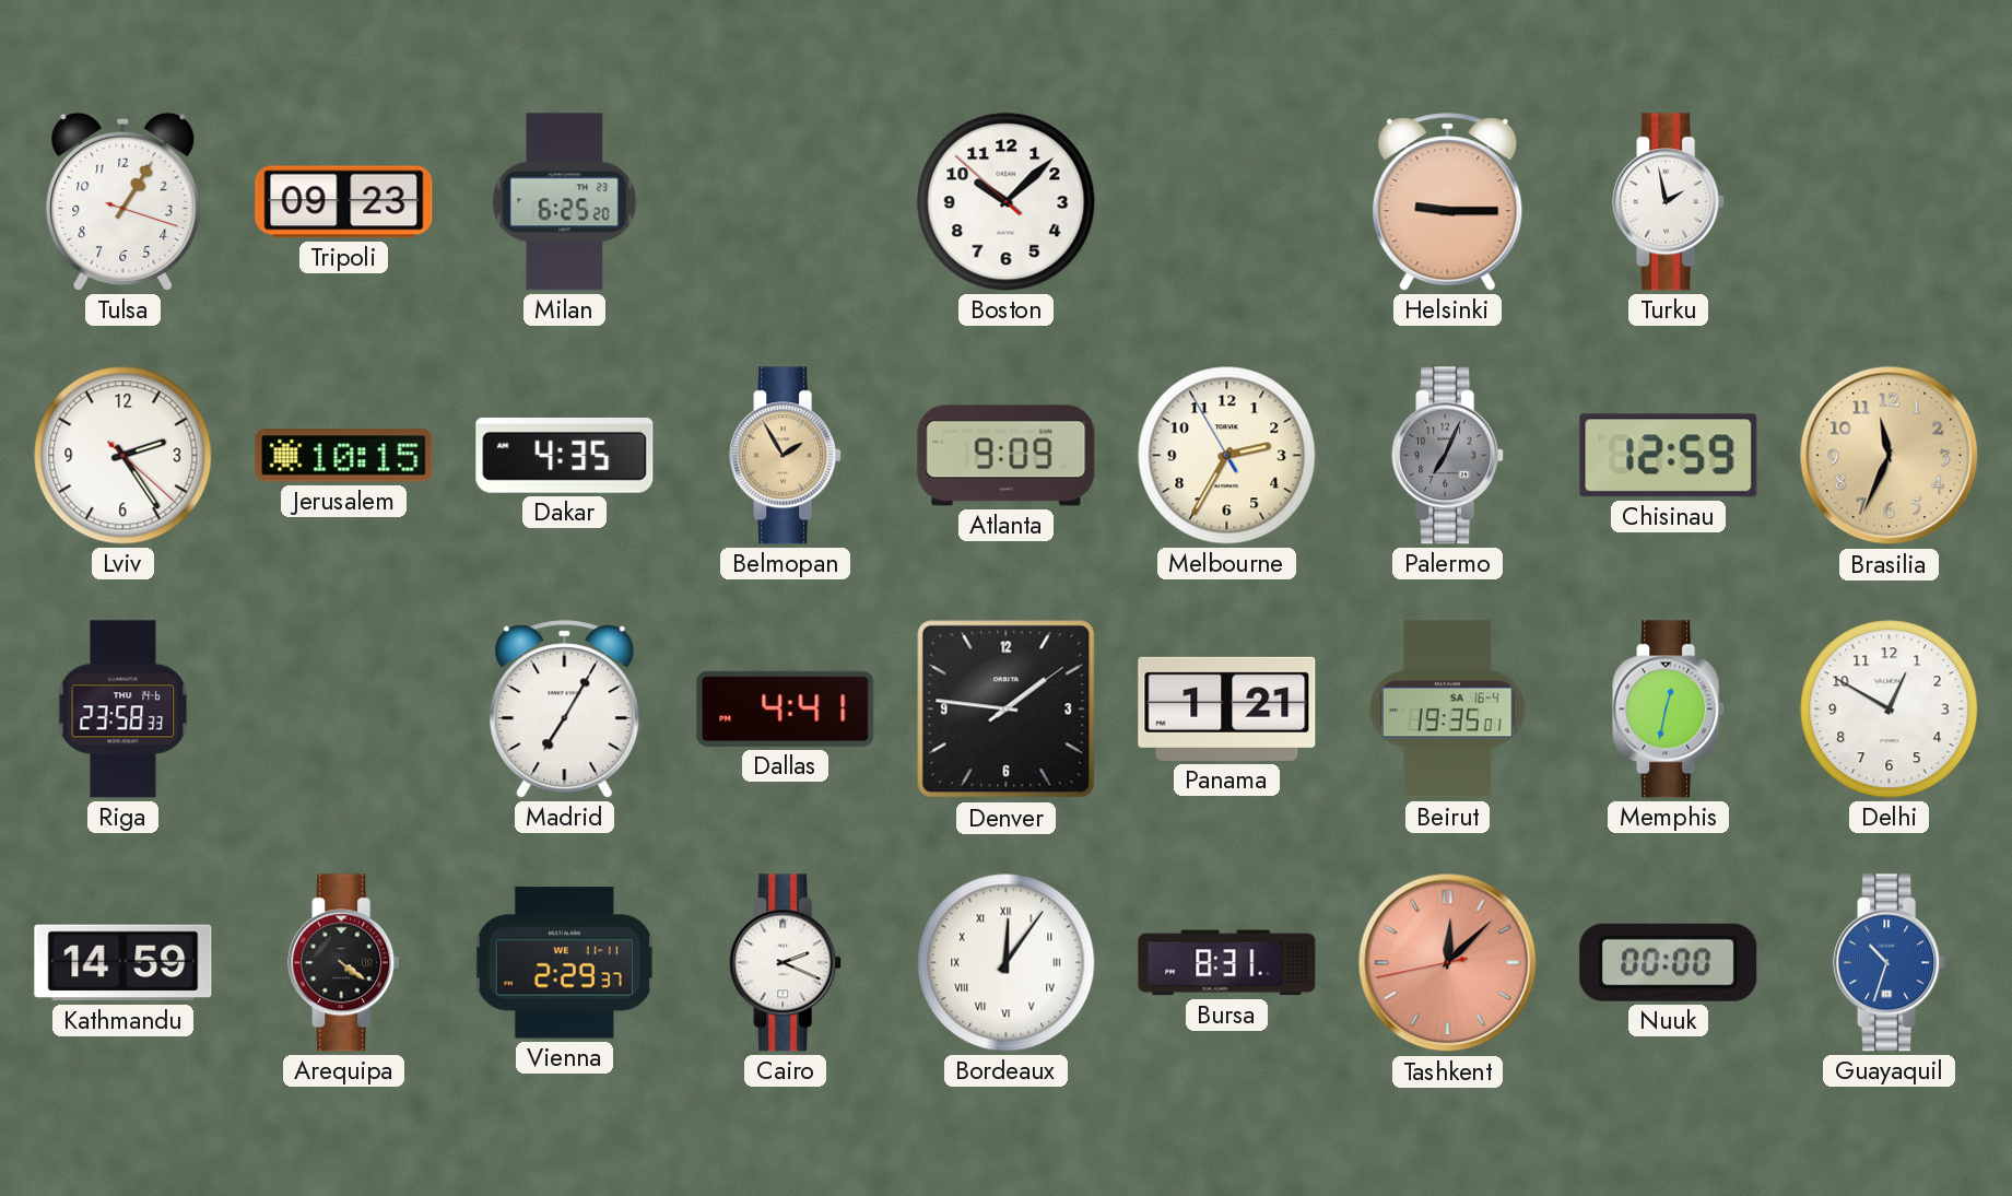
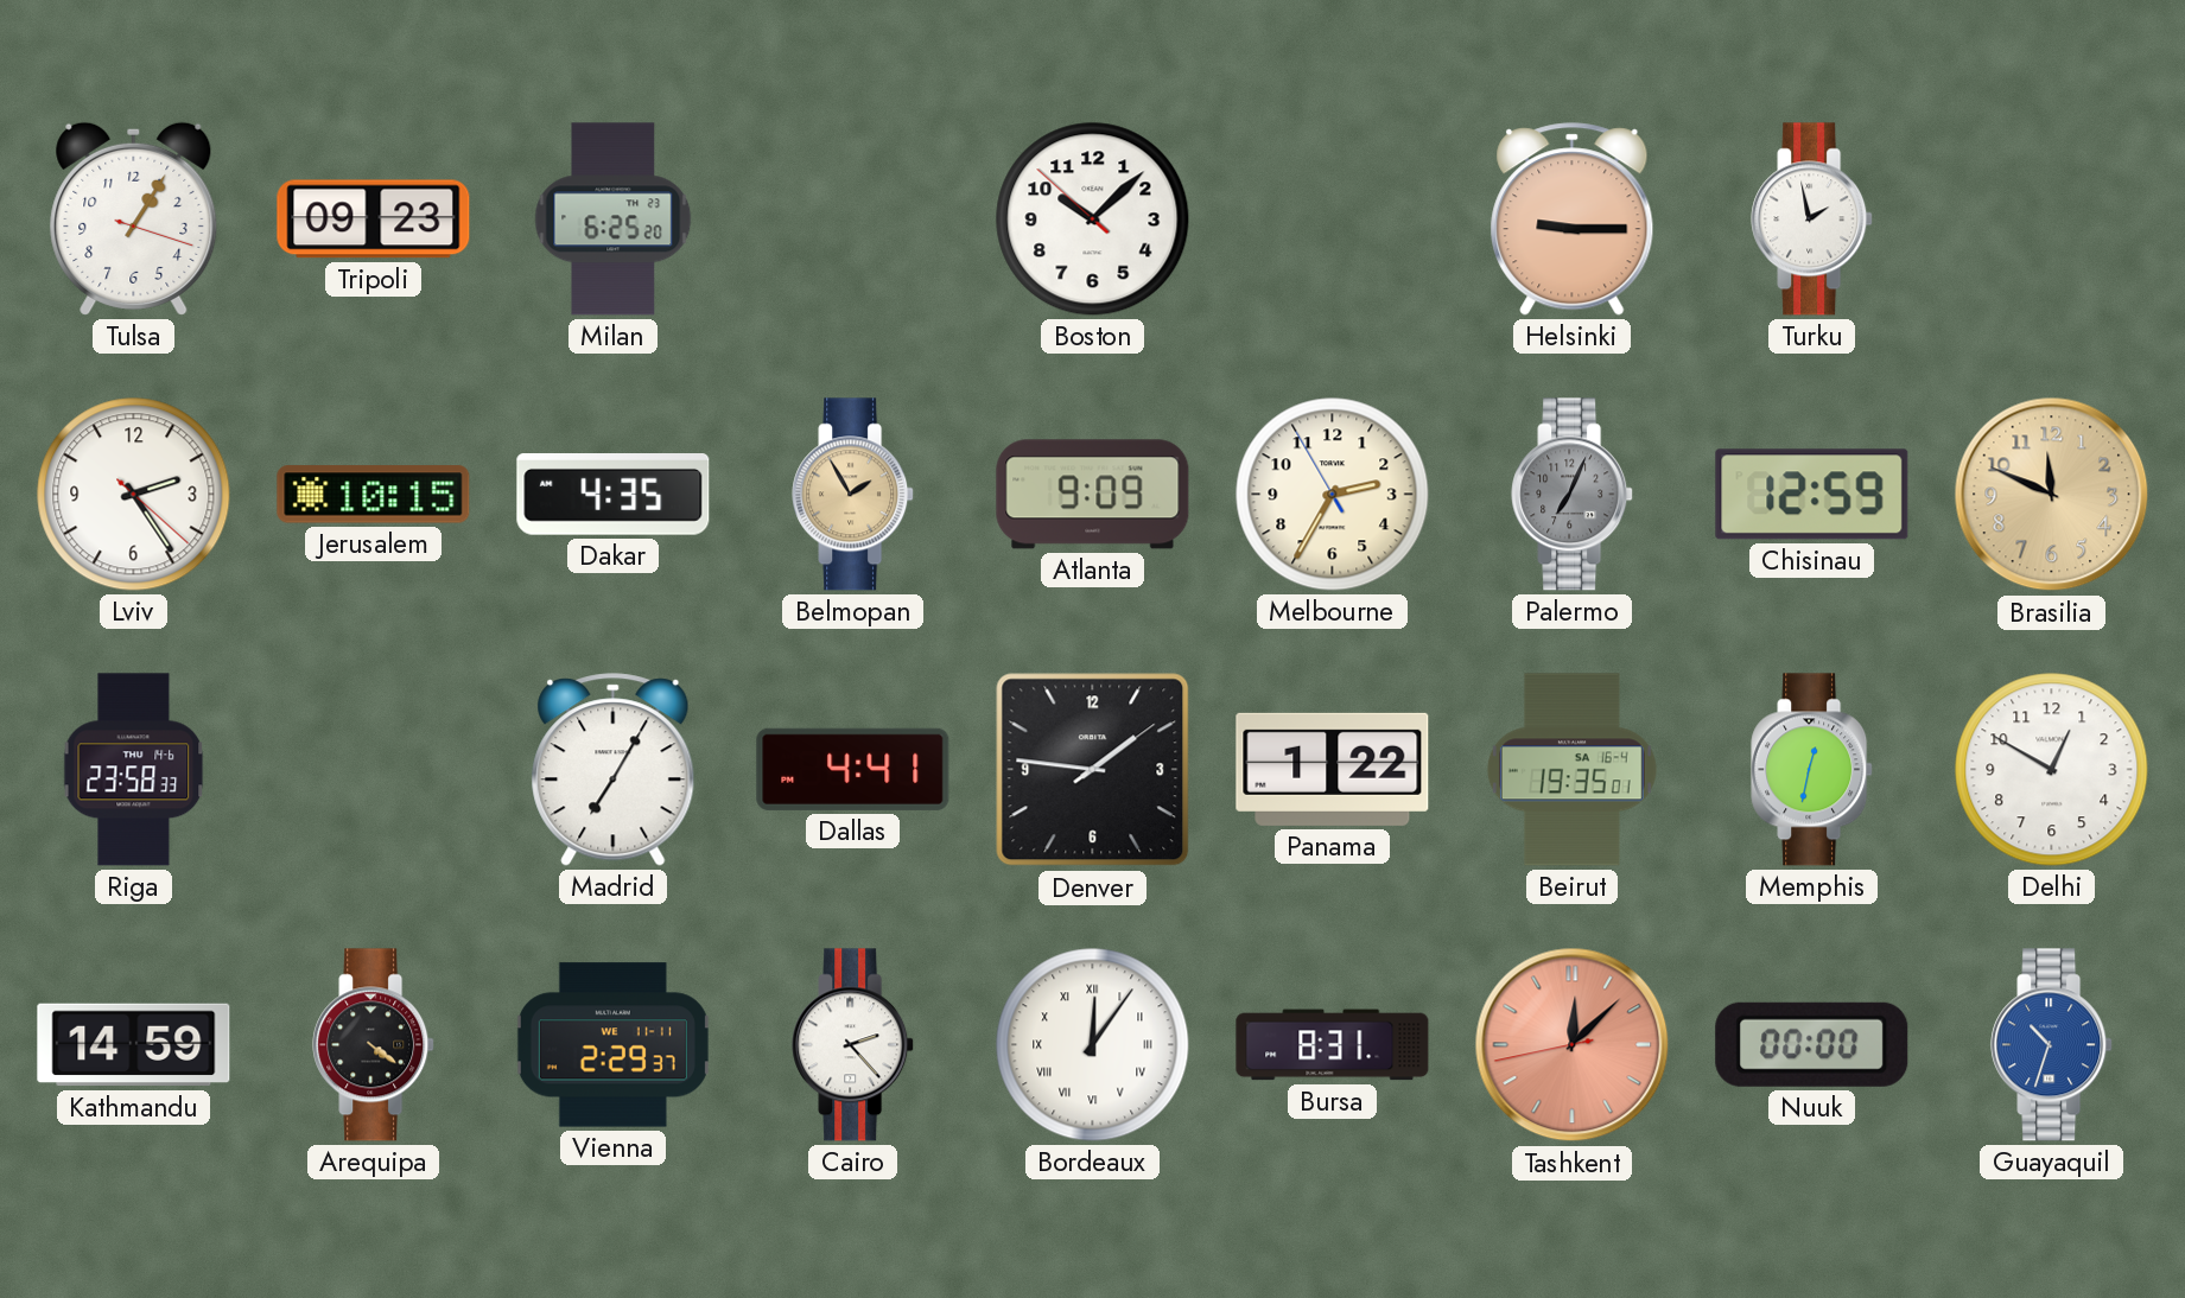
Brasilia: 11:34 -> 11:49
Panama: 1:21 -> 1:22
Cairo: 2:19 -> 2:23
